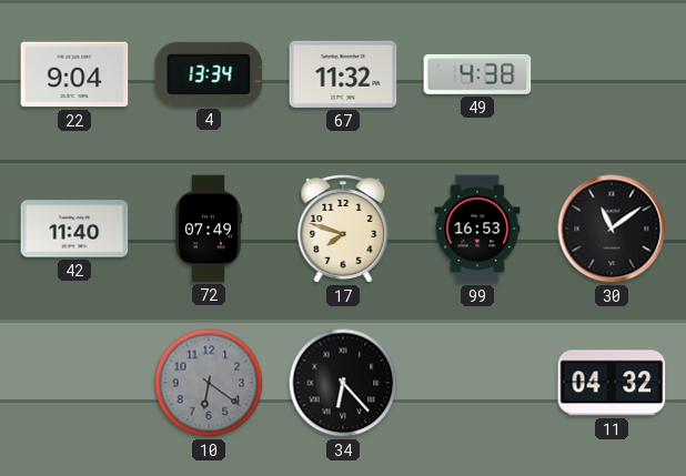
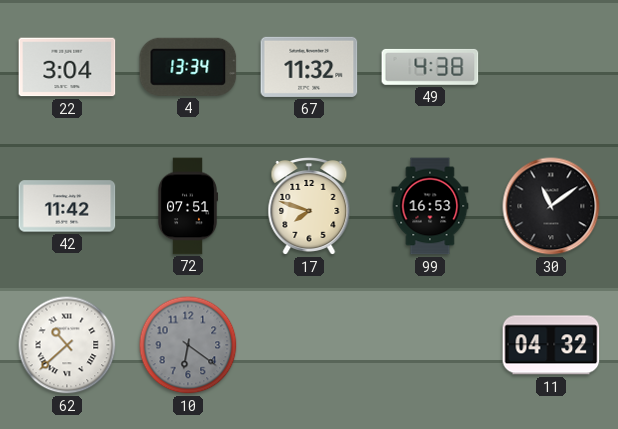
22: 9:04 -> 3:04
42: 11:40 -> 11:42
72: 07:49 -> 07:51
62: none -> 10:38
34: 6:23 -> none
